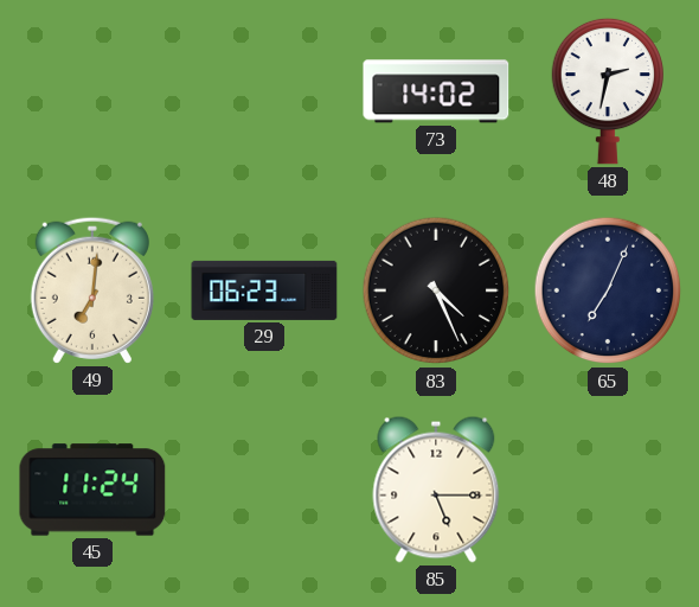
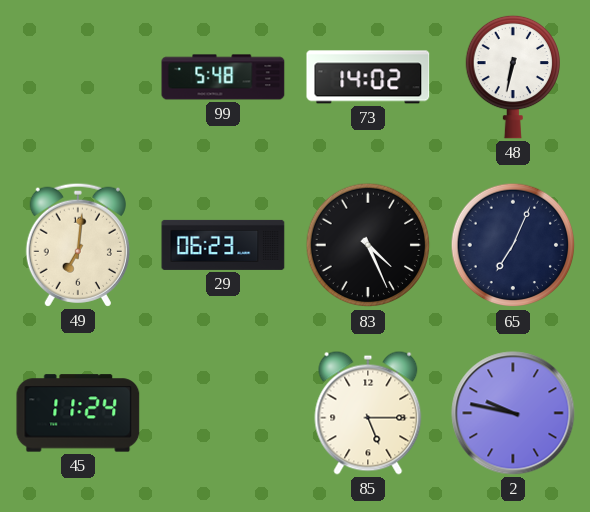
99: none -> 5:48
48: 2:32 -> 6:32
2: none -> 9:47
